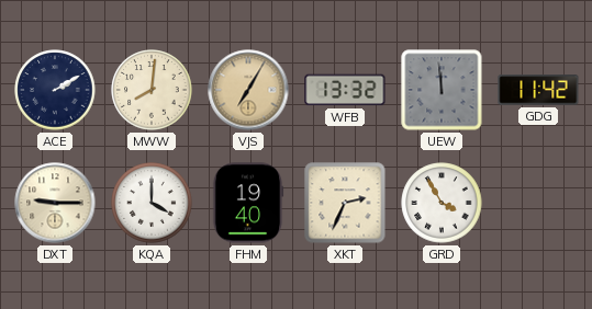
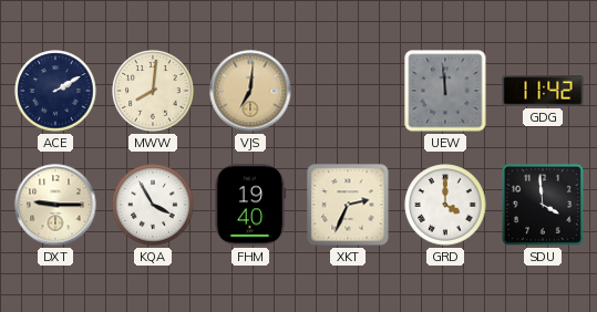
VJS: 7:05 -> 7:01
WFB: 13:32 -> none
KQA: 4:00 -> 3:55
GRD: 3:55 -> 4:00
SDU: none -> 3:59
